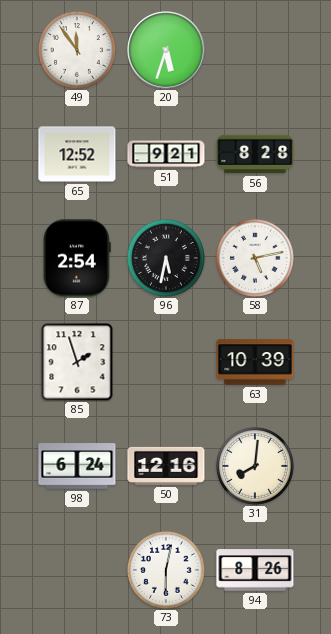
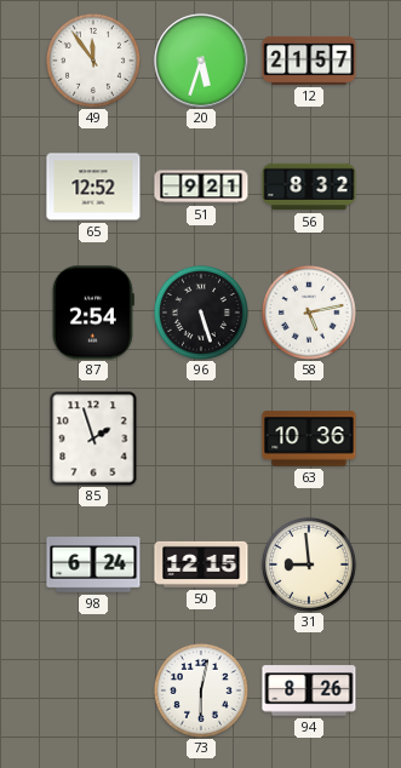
12: none -> 21:57
56: 8:28 -> 8:32
96: 5:32 -> 5:27
63: 10:39 -> 10:36
50: 12:16 -> 12:15
31: 8:01 -> 8:59
